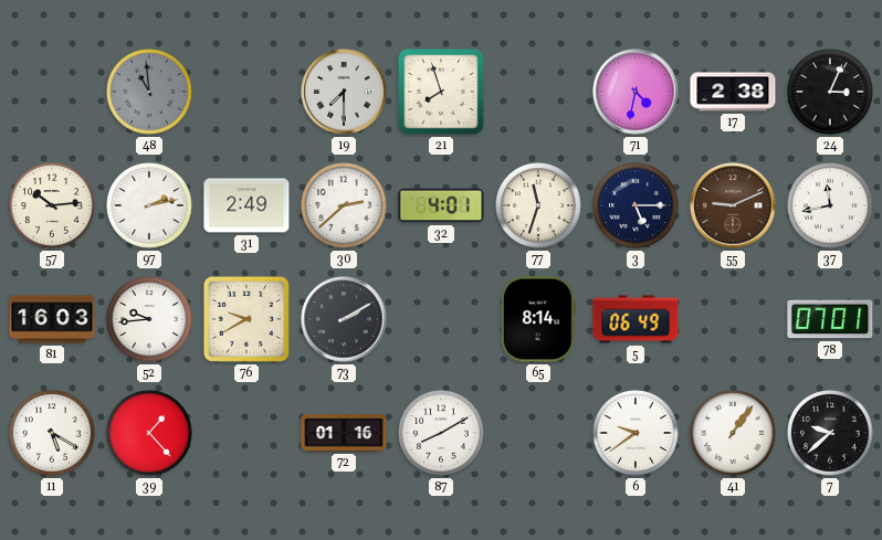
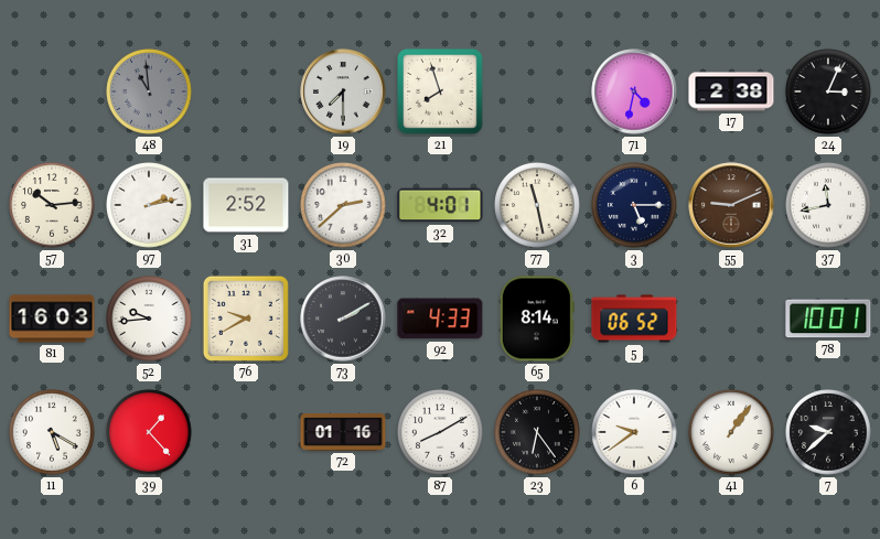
31: 2:49 -> 2:52
77: 11:33 -> 11:28
92: none -> 4:33
5: 06:49 -> 06:52
78: 07:01 -> 10:01
23: none -> 6:24
